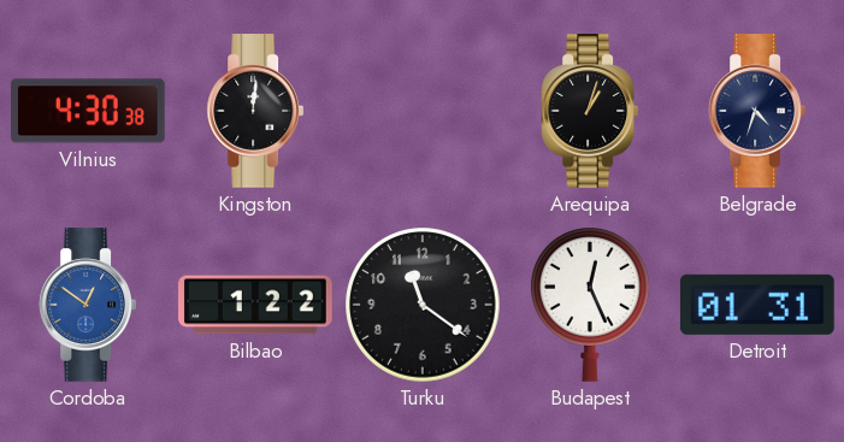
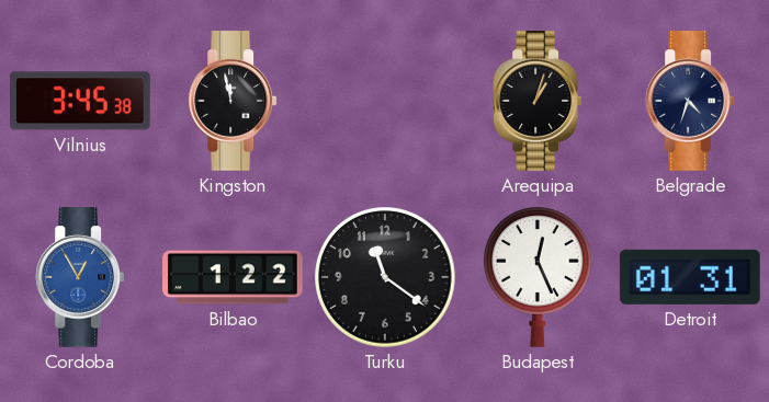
Vilnius: 4:30 -> 3:45
Kingston: 12:01 -> 11:58
Cordoba: 12:51 -> 12:55
